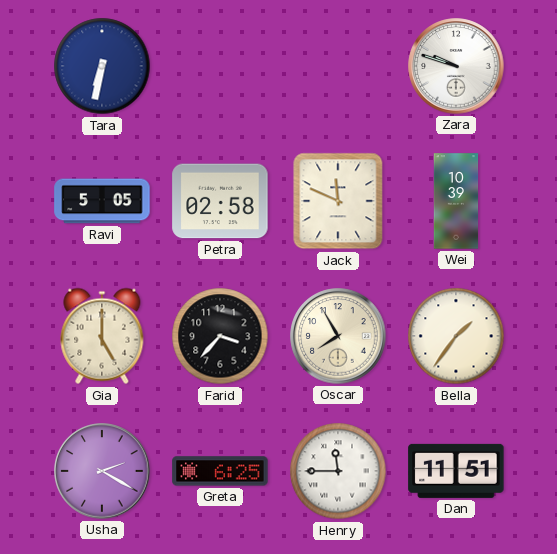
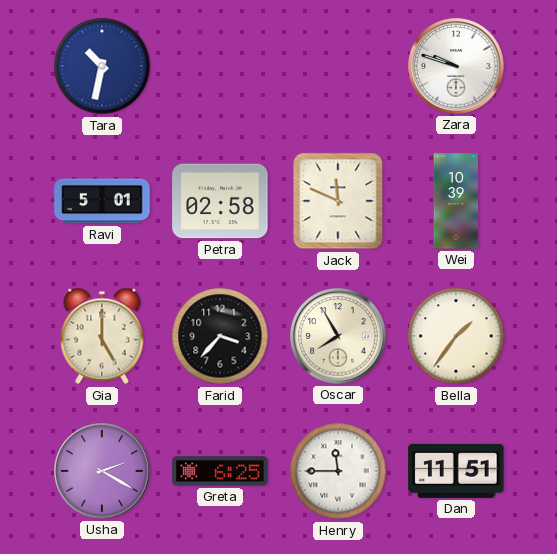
Tara: 6:32 -> 10:32
Ravi: 5:05 -> 5:01
